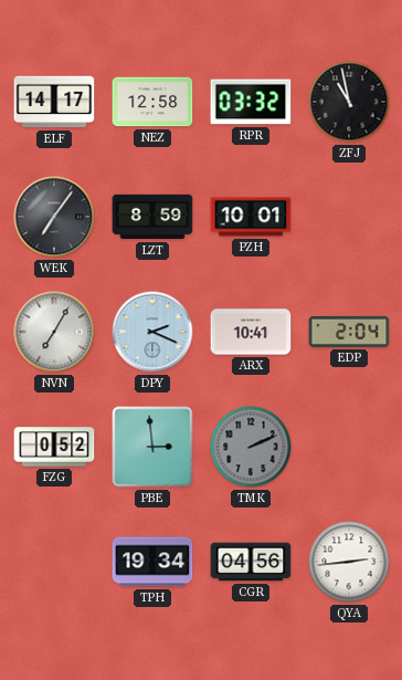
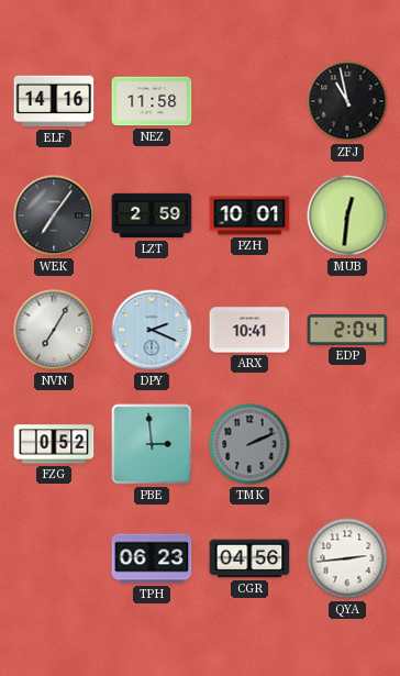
ELF: 14:17 -> 14:16
NEZ: 12:58 -> 11:58
RPR: 03:32 -> none
LZT: 8:59 -> 2:59
MUB: none -> 12:31
TPH: 19:34 -> 06:23
